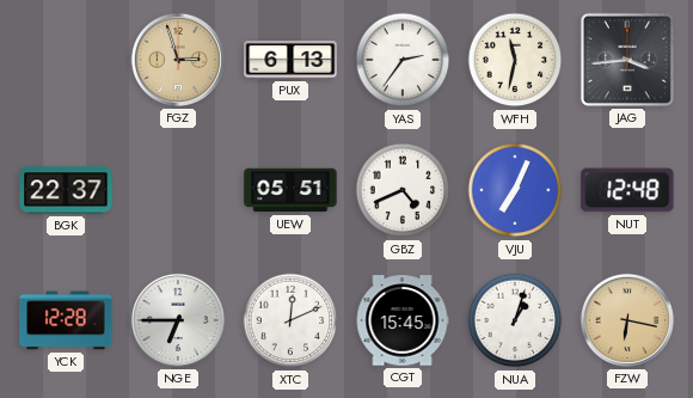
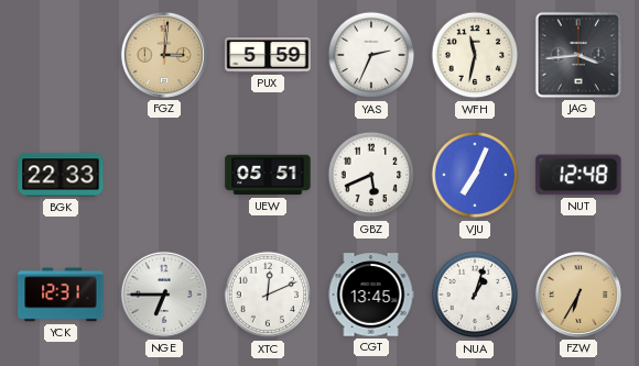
FGZ: 2:57 -> 3:01
PUX: 6:13 -> 5:59
YAS: 2:36 -> 2:34
BGK: 22:37 -> 22:33
GBZ: 4:41 -> 5:41
YCK: 12:28 -> 12:31
CGT: 15:45 -> 13:45
FZW: 6:17 -> 6:35
